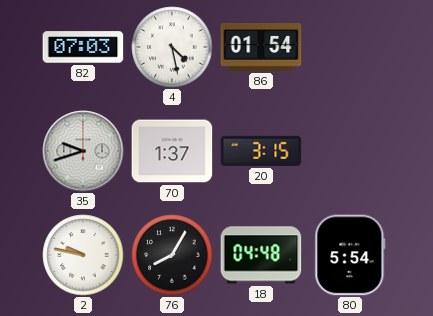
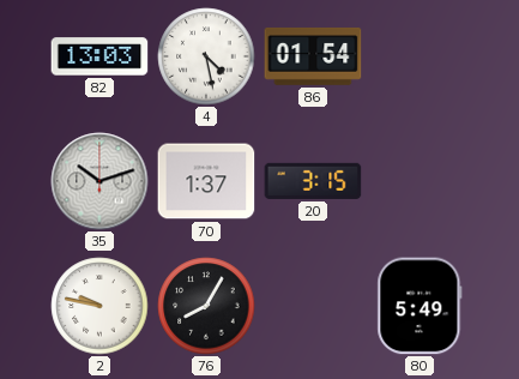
82: 07:03 -> 13:03
35: 9:42 -> 10:12
18: 04:48 -> none
80: 5:54 -> 5:49
